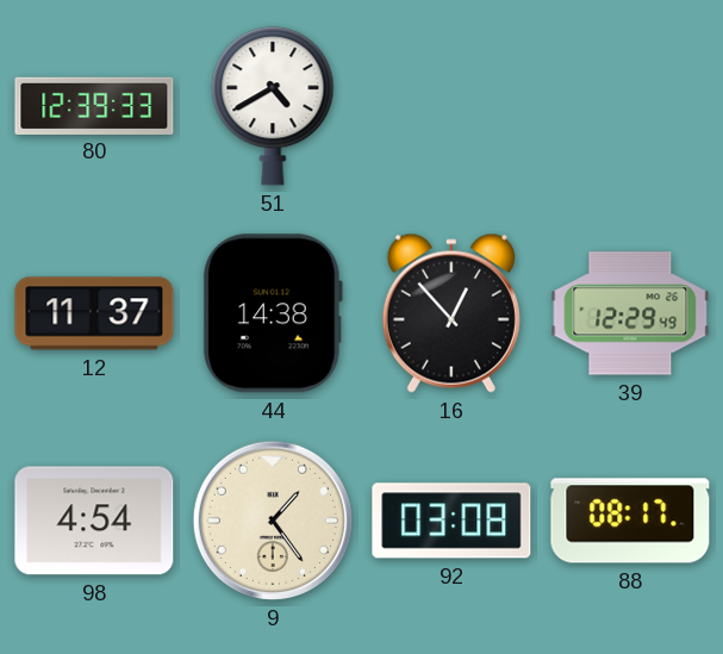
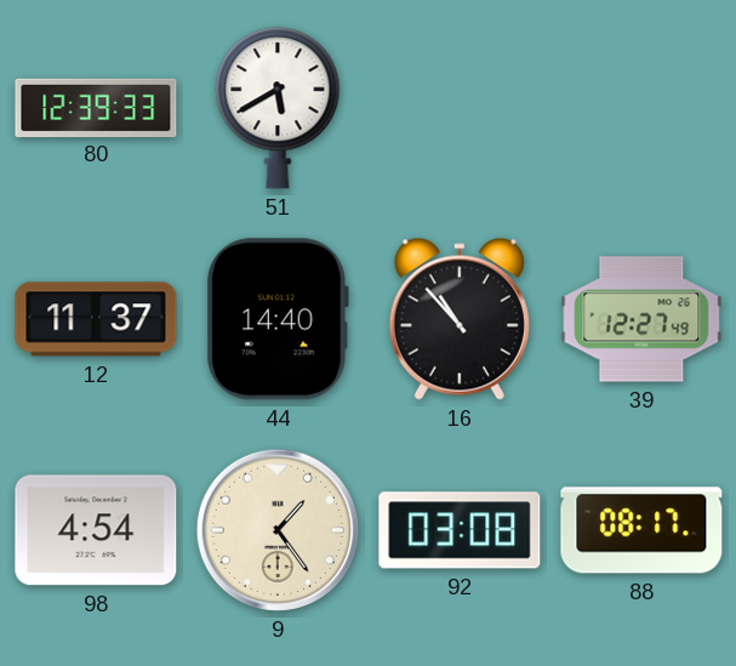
51: 4:40 -> 5:40
44: 14:38 -> 14:40
16: 12:53 -> 10:53
39: 12:29 -> 12:27
